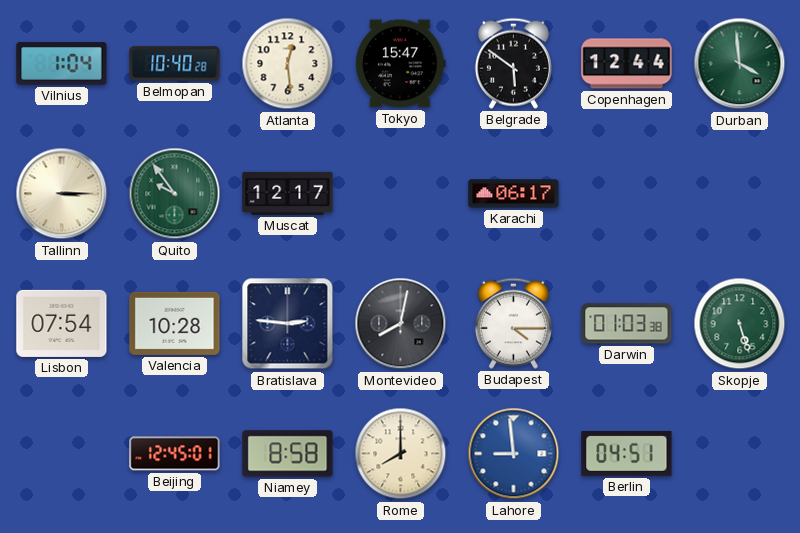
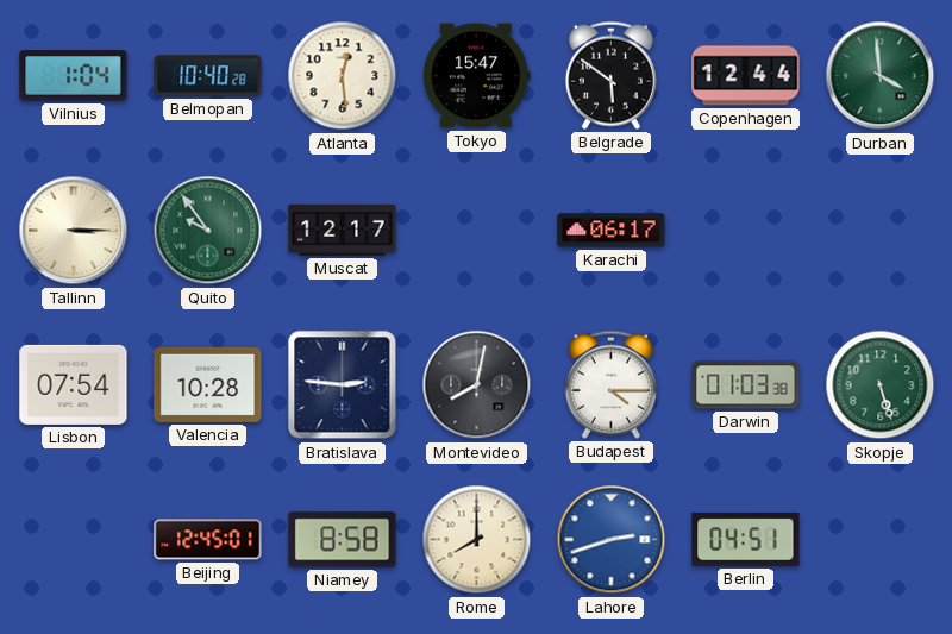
Lahore: 8:59 -> 2:42
